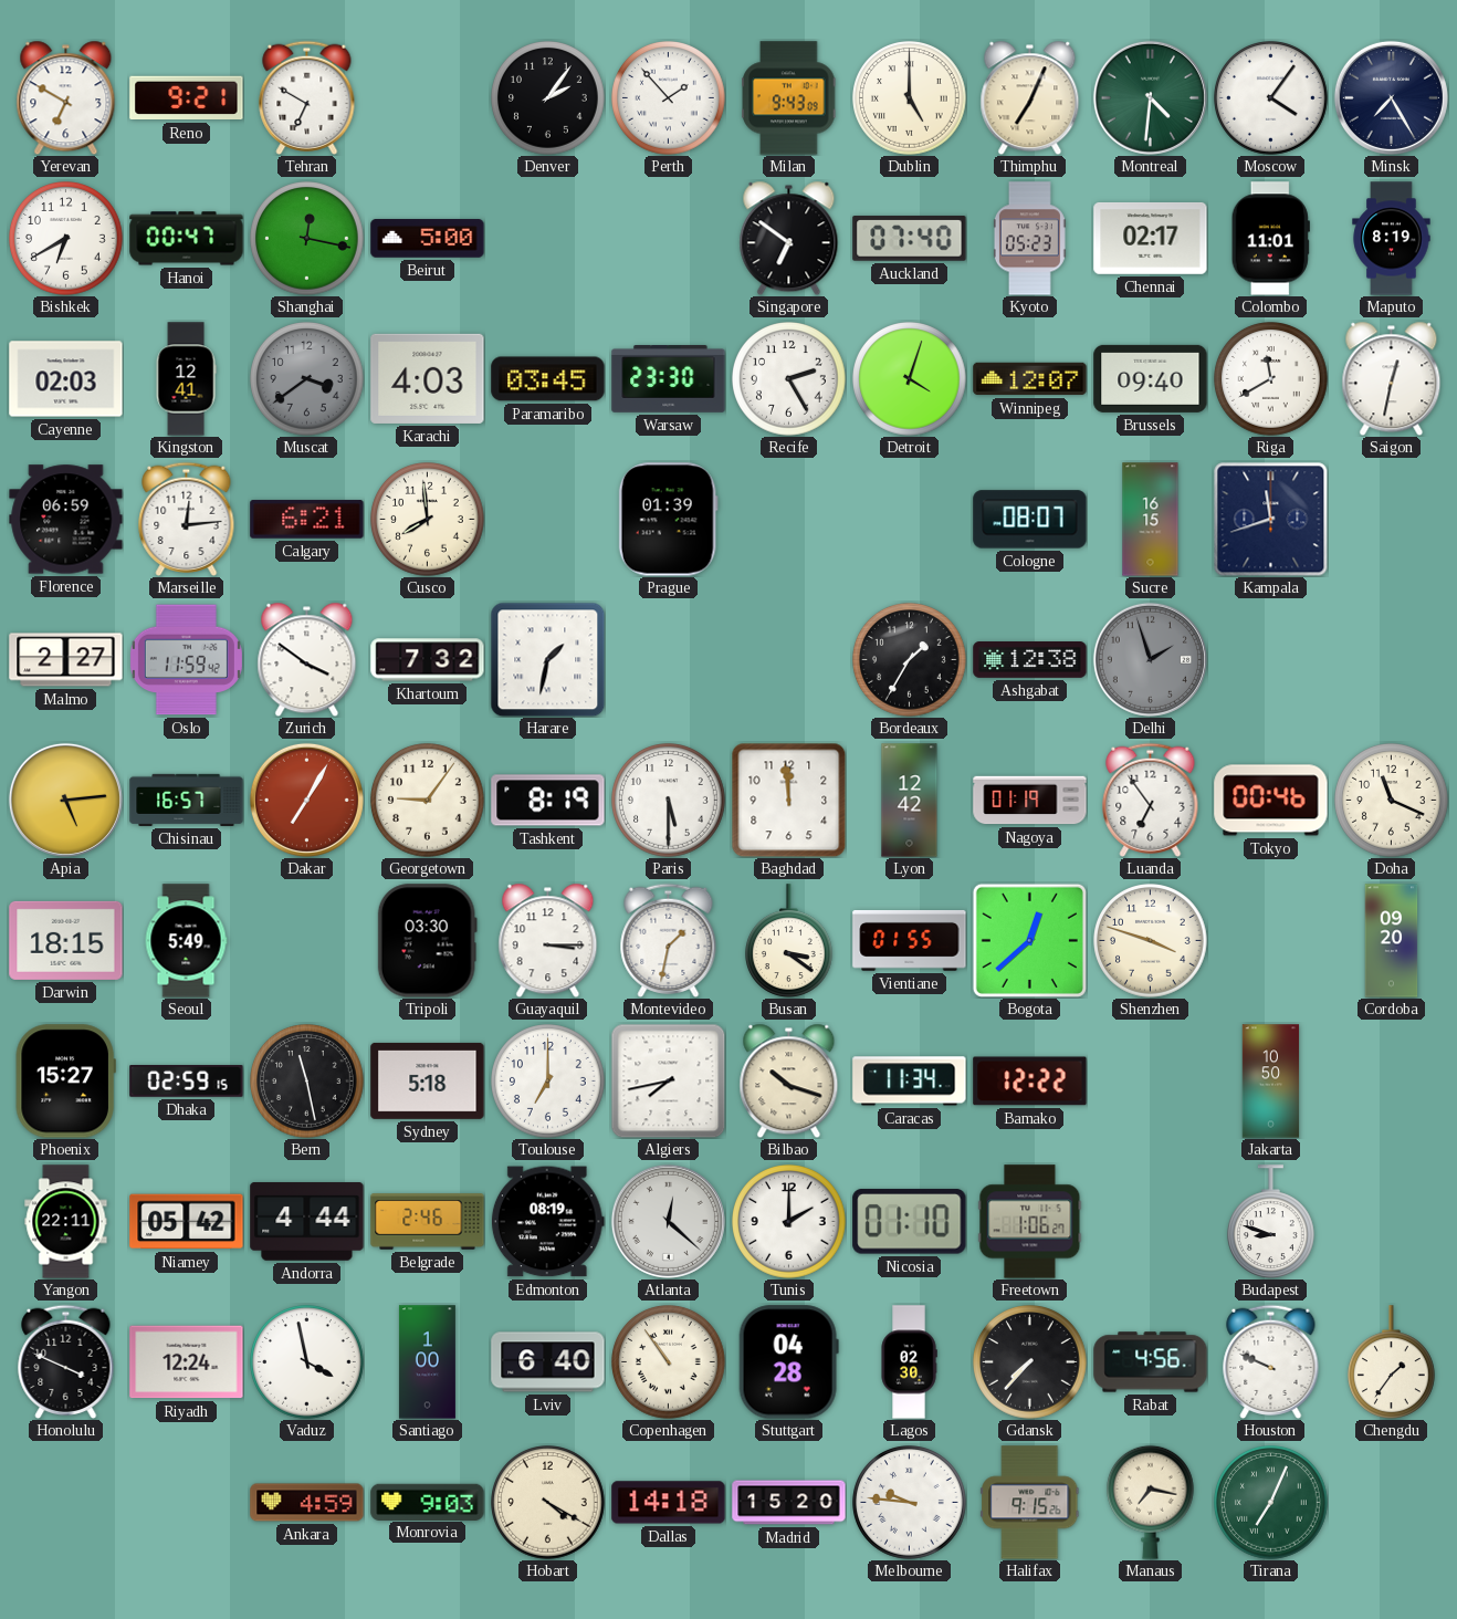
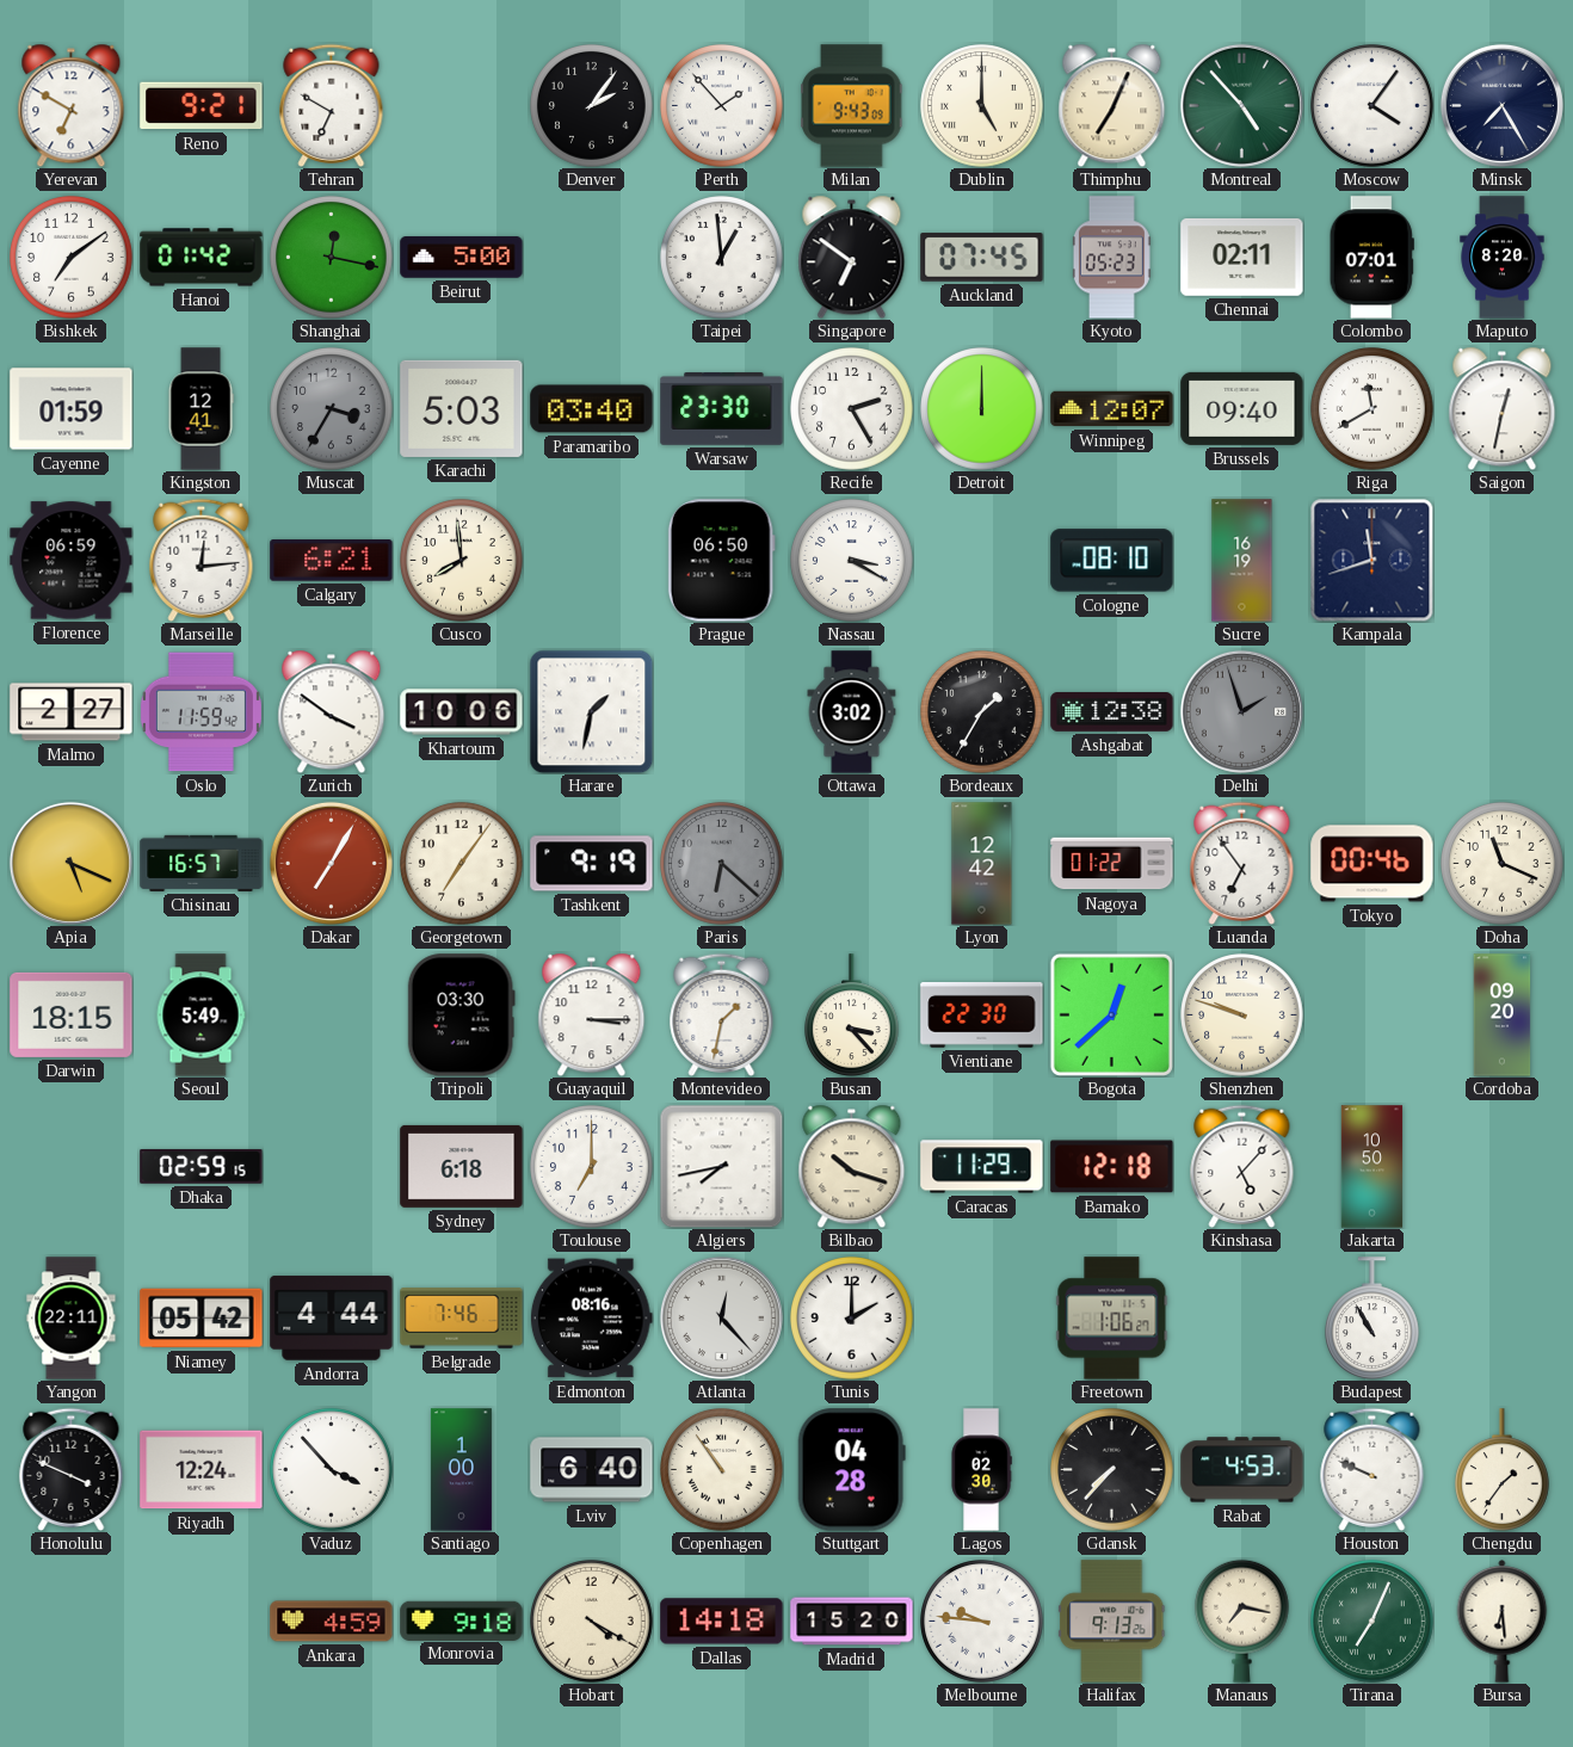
Montreal: 4:31 -> 4:53
Bishkek: 6:40 -> 7:09
Hanoi: 00:47 -> 01:42
Taipei: none -> 12:59
Auckland: 07:40 -> 07:45
Chennai: 02:17 -> 02:11
Colombo: 11:01 -> 07:01
Maputo: 8:19 -> 8:20
Cayenne: 02:03 -> 01:59
Muscat: 3:39 -> 3:35
Karachi: 4:03 -> 5:03
Paramaribo: 03:45 -> 03:40
Detroit: 4:03 -> 12:00
Prague: 01:39 -> 06:50
Nassau: none -> 3:20
Cologne: 08:07 -> 08:10
Sucre: 16:15 -> 16:19
Khartoum: 7:32 -> 10:06
Ottawa: none -> 3:02
Apia: 5:14 -> 5:19
Georgetown: 9:06 -> 7:06
Tashkent: 8:19 -> 9:19
Paris: 5:30 -> 6:22
Paris dial: white -> grey
Baghdad: 11:59 -> none
Nagoya: 01:19 -> 01:22
Busan: 3:21 -> 3:23
Vientiane: 01:55 -> 22:30
Shenzhen: 3:48 -> 9:48
Phoenix: 15:27 -> none
Bern: 11:28 -> none
Sydney: 5:18 -> 6:18
Caracas: 11:34 -> 11:29
Bamako: 12:22 -> 12:18
Kinshasa: none -> 5:07
Belgrade: 2:46 -> 7:46
Edmonton: 08:19 -> 08:16
Atlanta: 12:22 -> 12:23
Nicosia: 01:10 -> none
Budapest: 8:48 -> 10:55
Vaduz: 3:58 -> 3:53
Rabat: 4:56 -> 4:53
Monrovia: 9:03 -> 9:18
Halifax: 9:15 -> 9:13
Bursa: none -> 6:29
